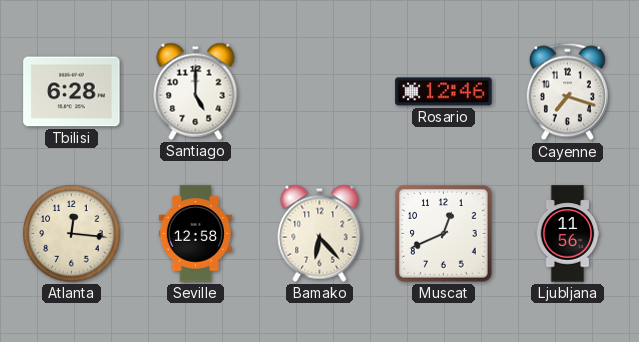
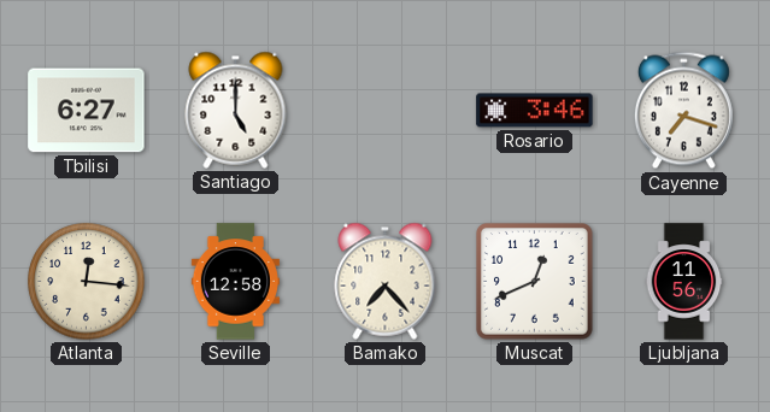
Tbilisi: 6:28 -> 6:27
Rosario: 12:46 -> 3:46
Bamako: 6:23 -> 7:23
